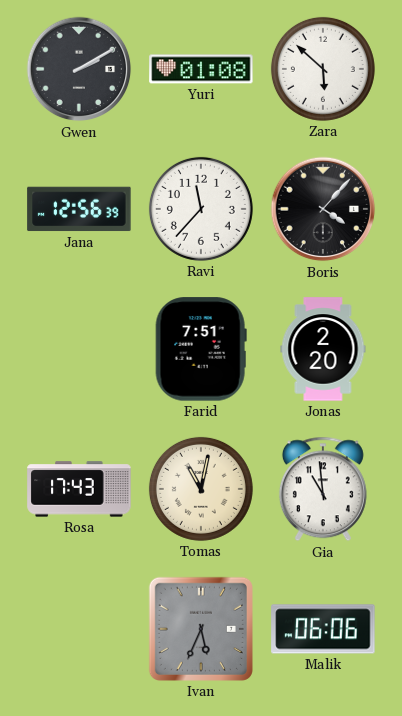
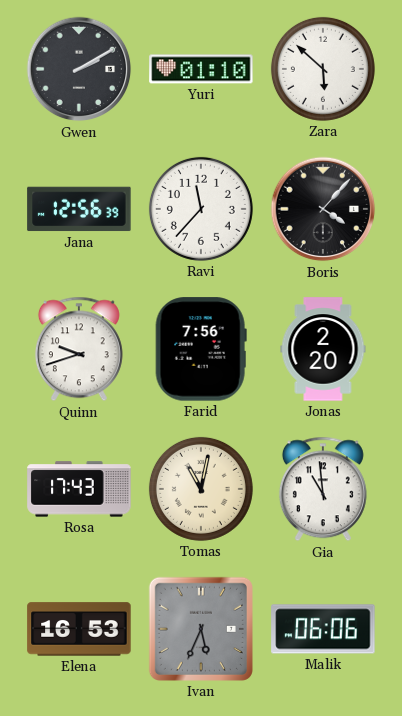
Yuri: 01:08 -> 01:10
Quinn: none -> 9:42
Farid: 7:51 -> 7:56
Elena: none -> 16:53
